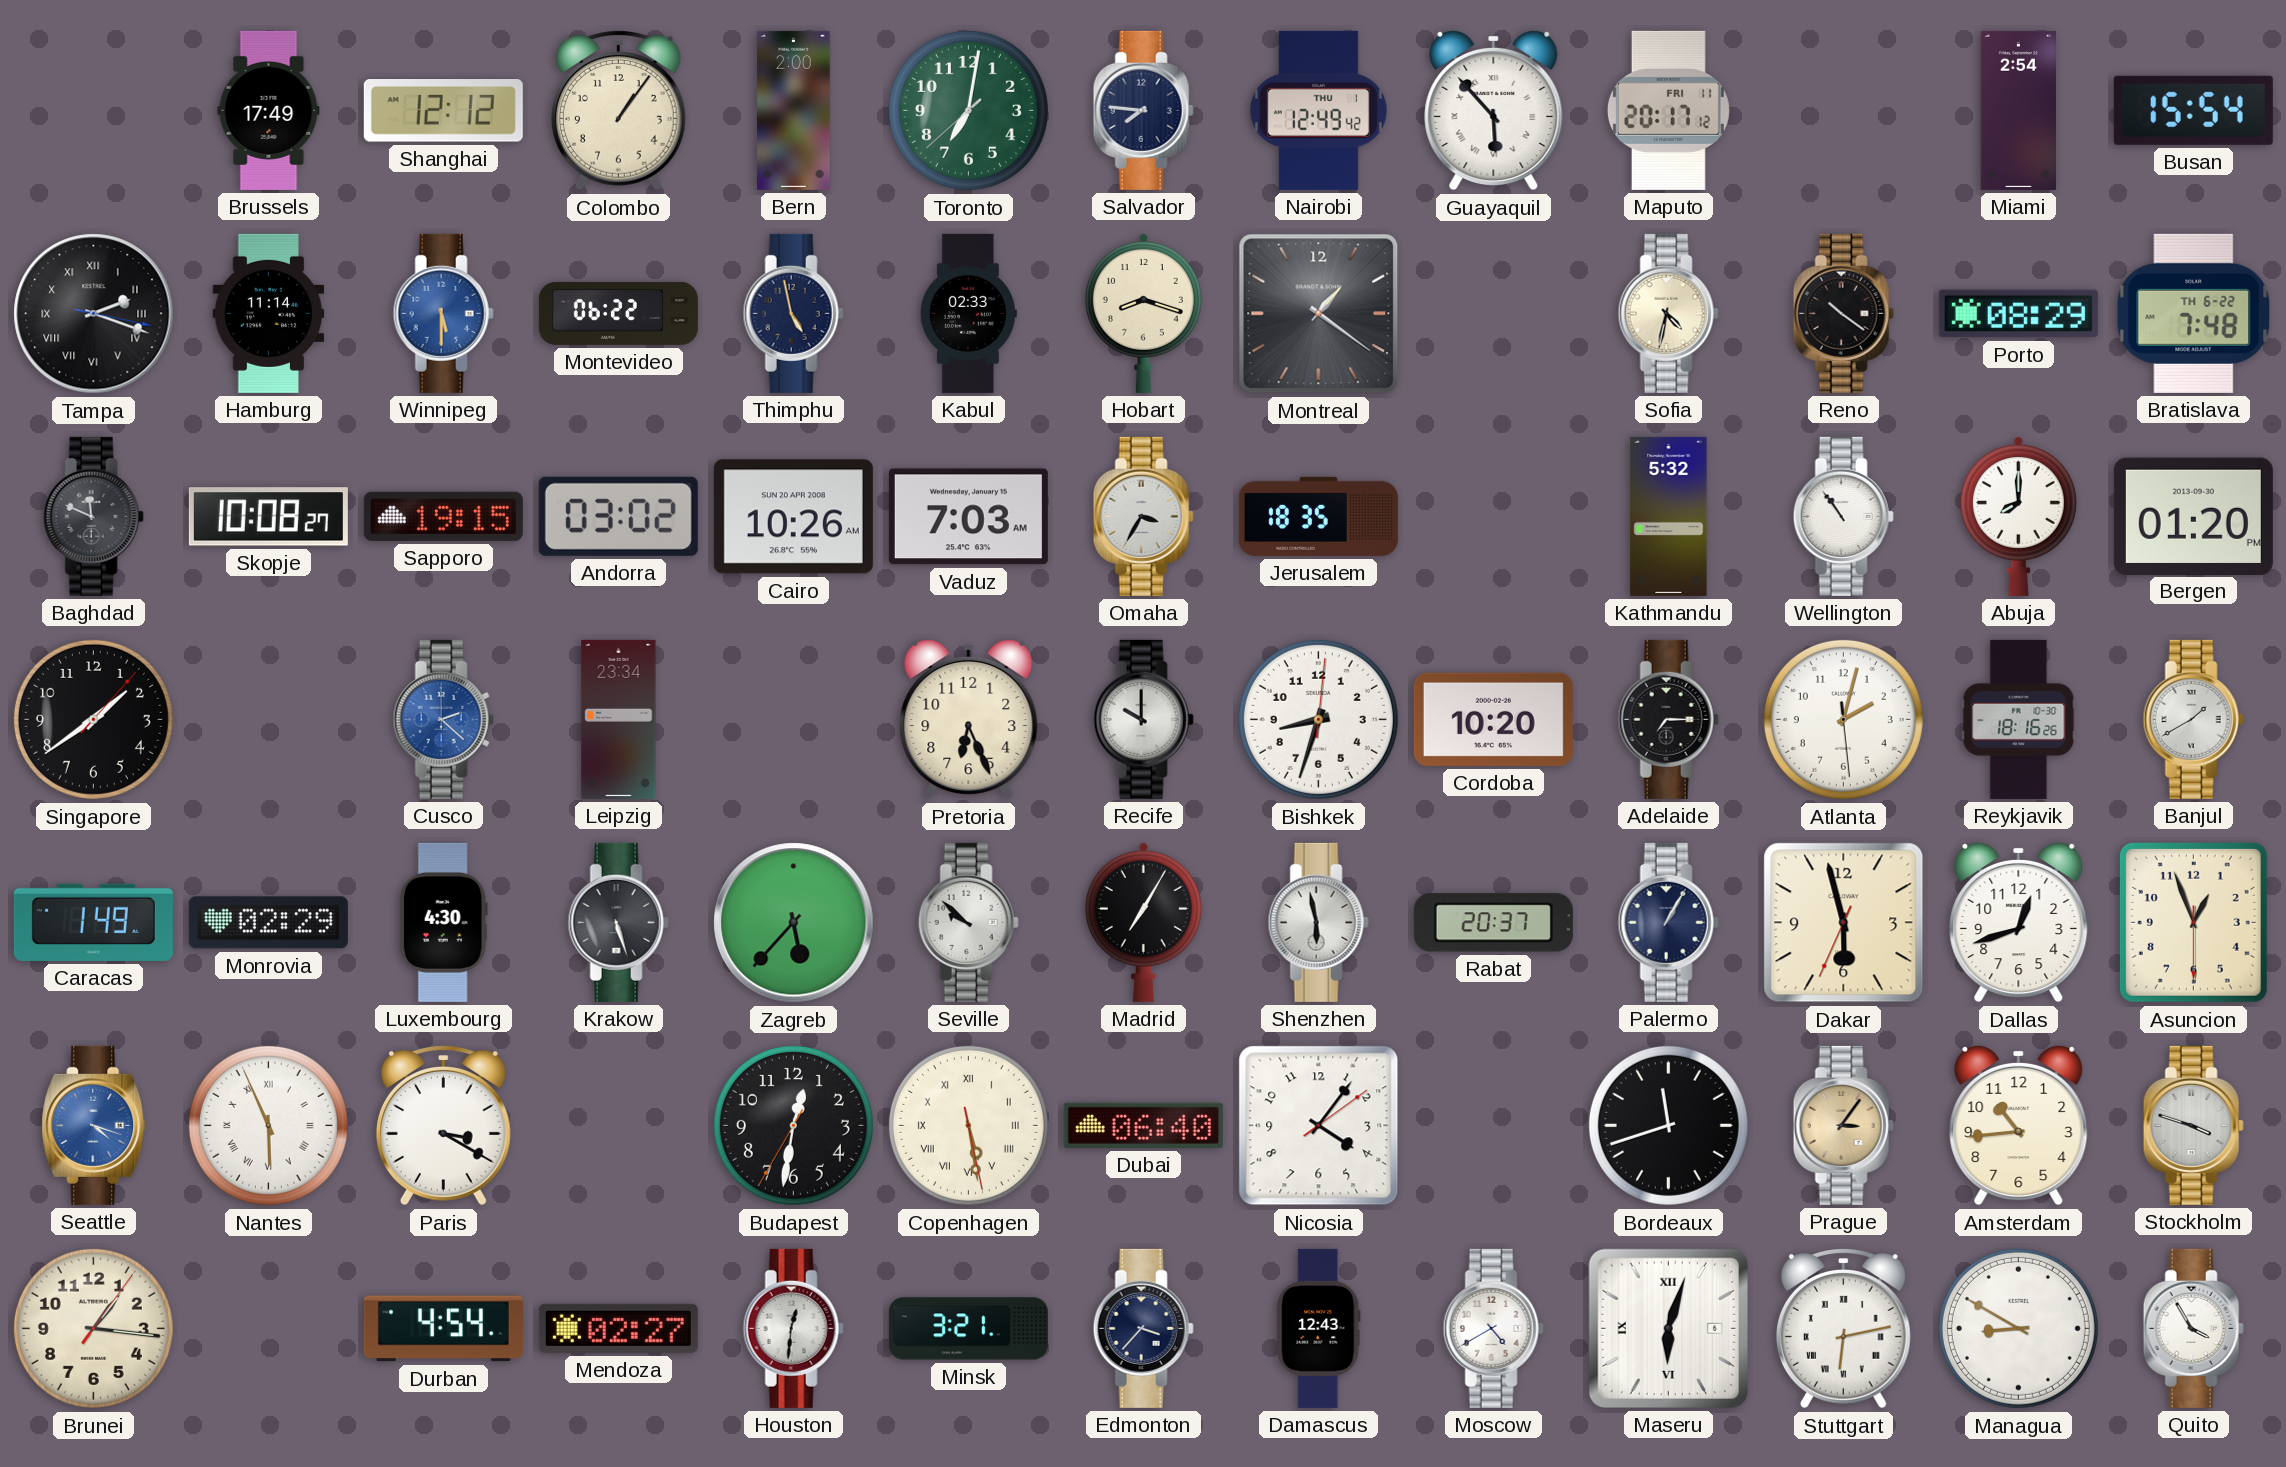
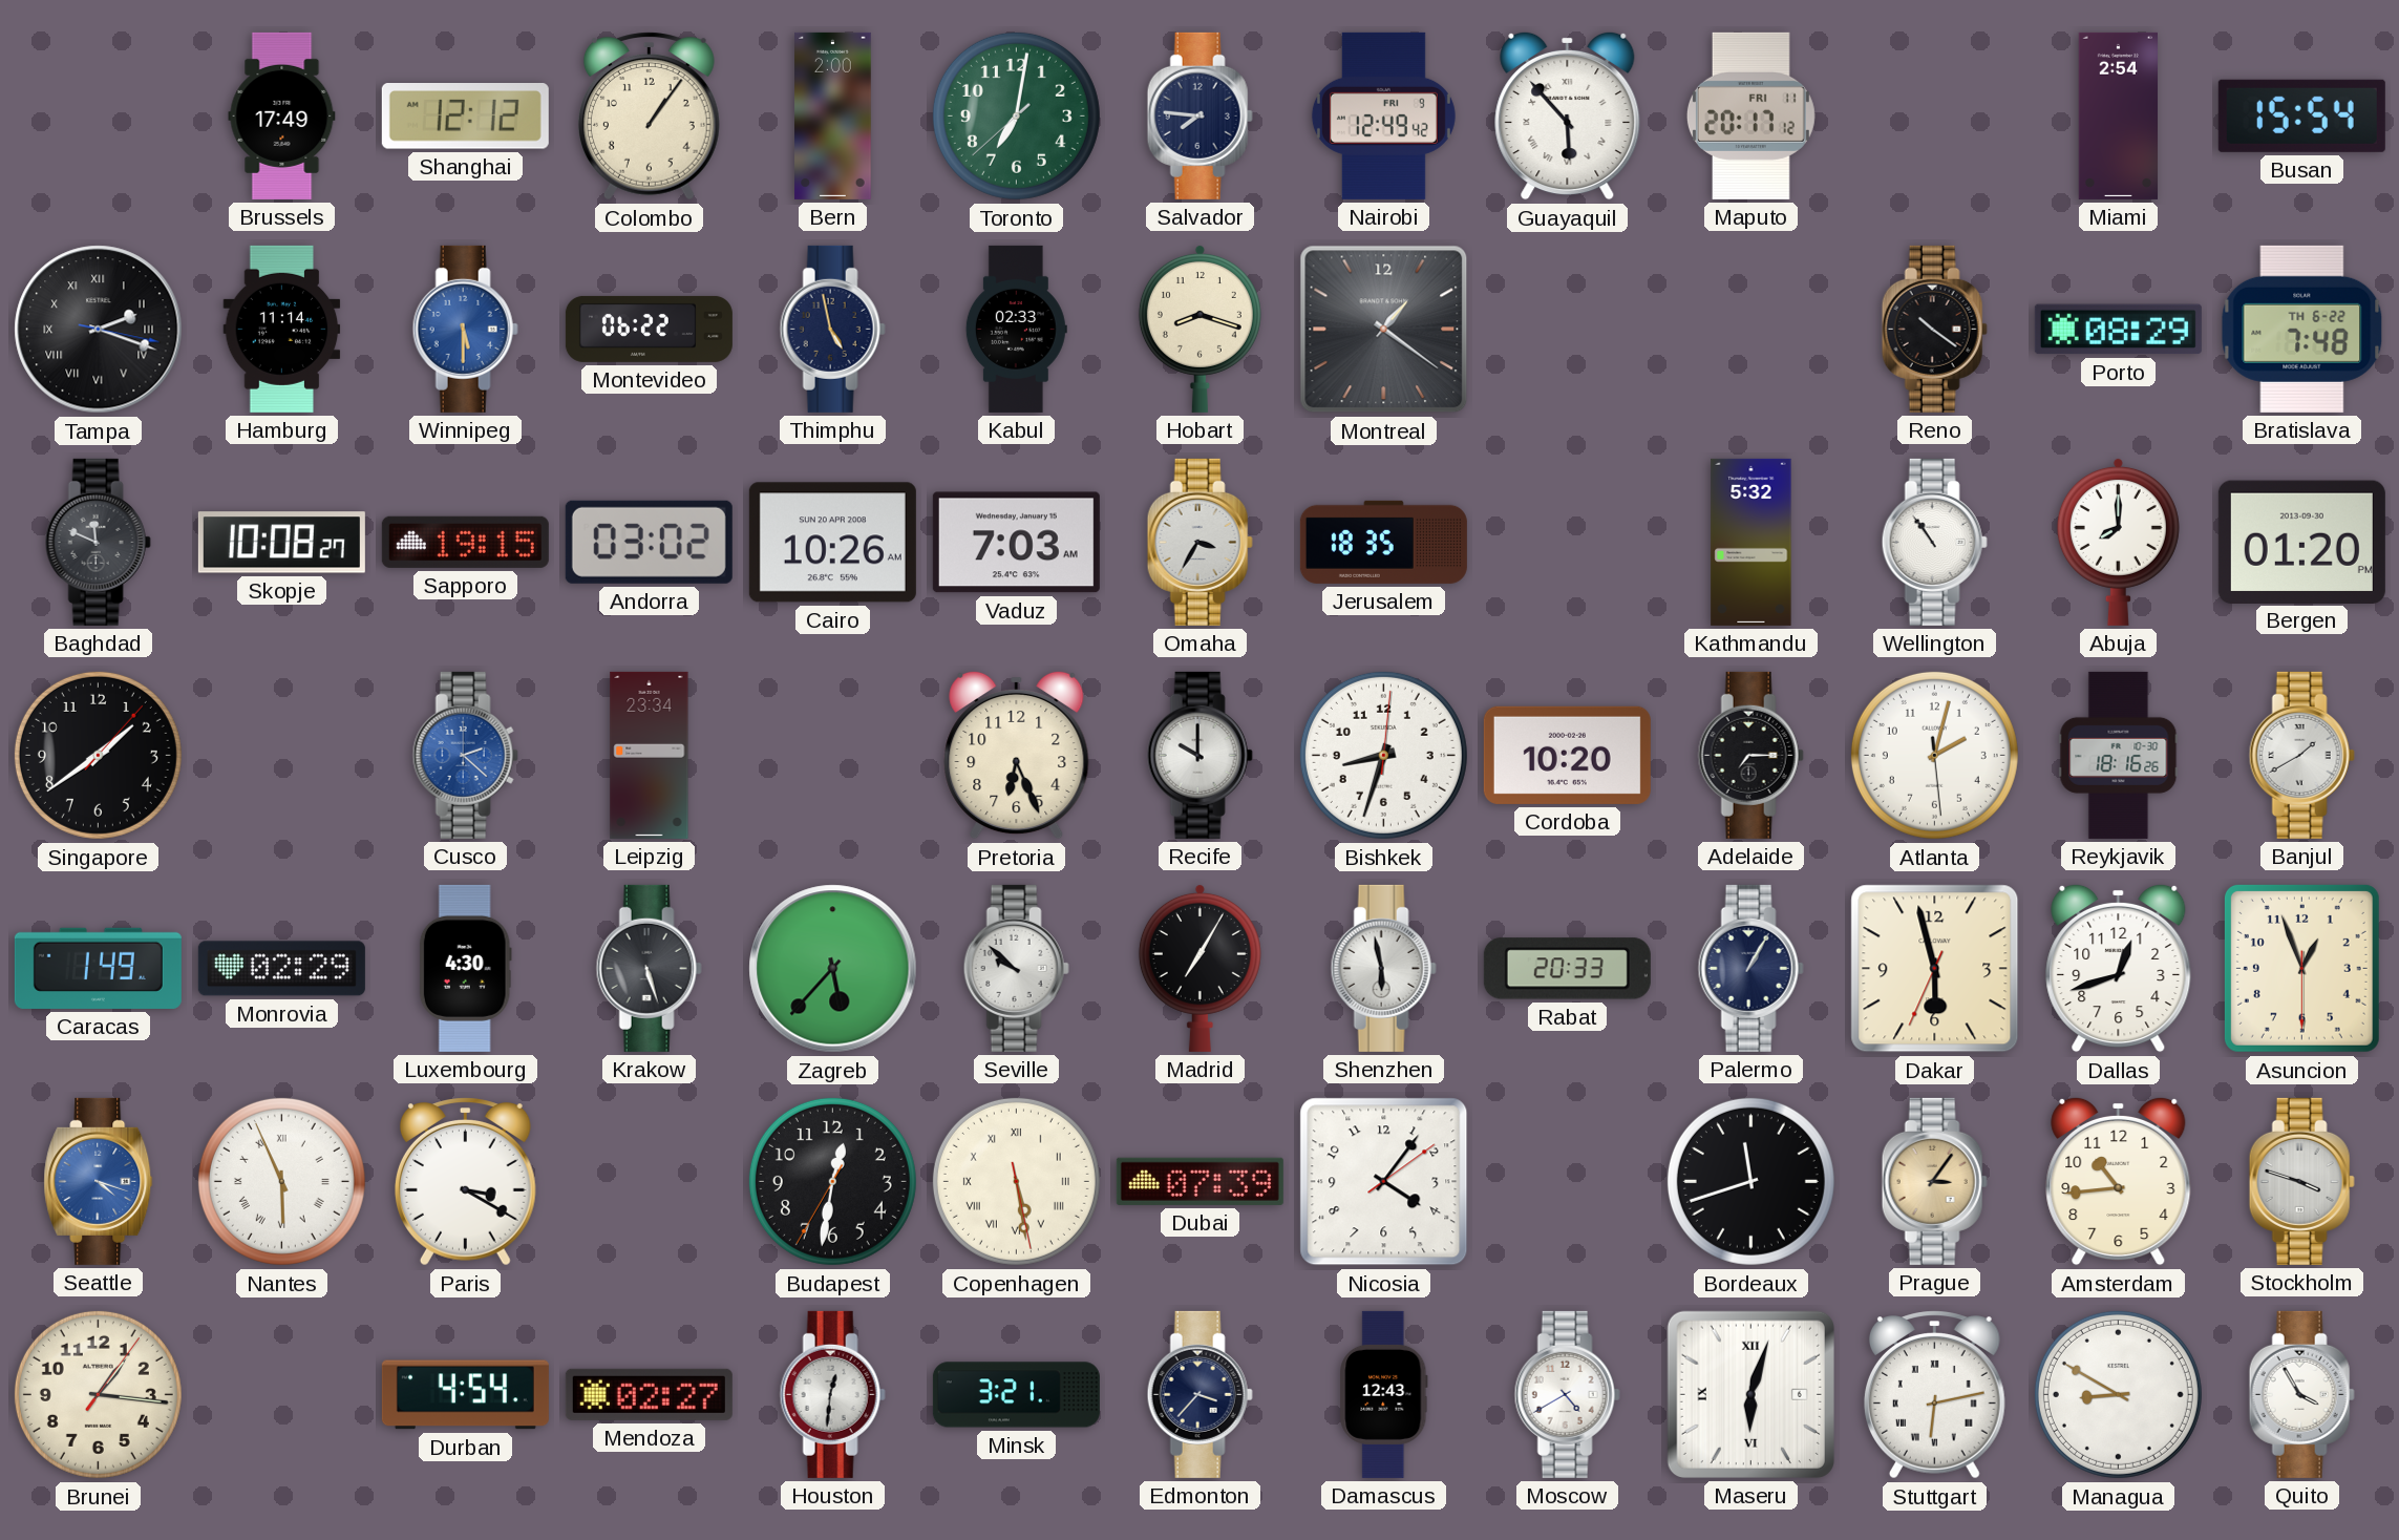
Nairobi date: THU 1 -> FRI 9
Sofia: 4:32 -> none
Rabat: 20:37 -> 20:33
Dubai: 06:40 -> 07:39
